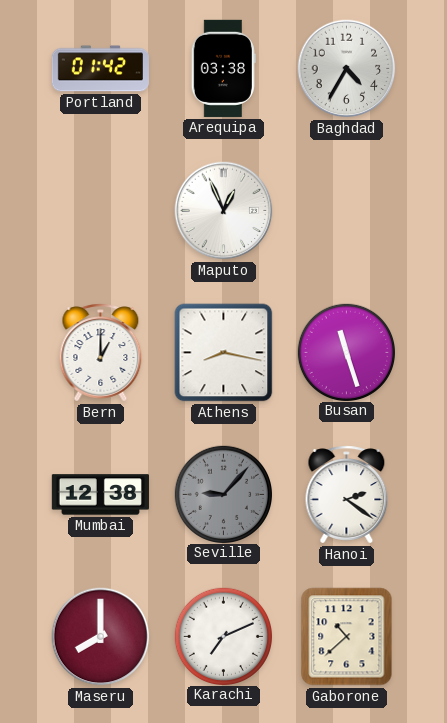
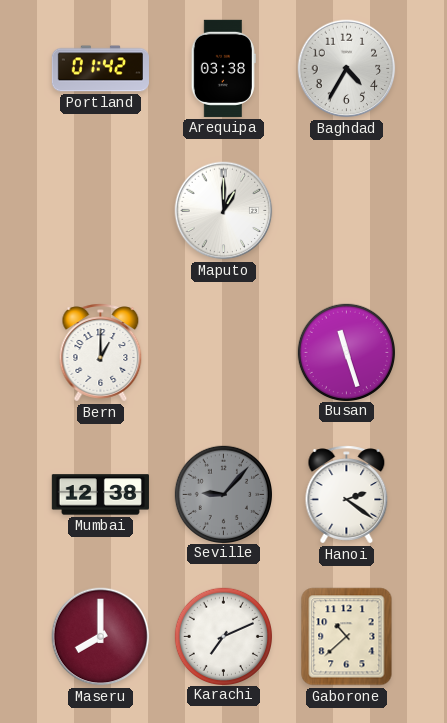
Maputo: 12:56 -> 1:00
Athens: 8:17 -> none
